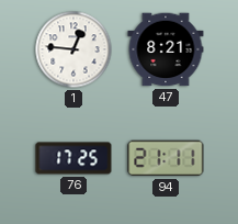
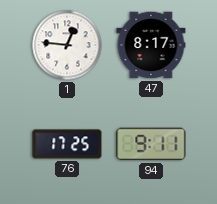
47: 8:21 -> 8:17
94: 21:11 -> 9:11
